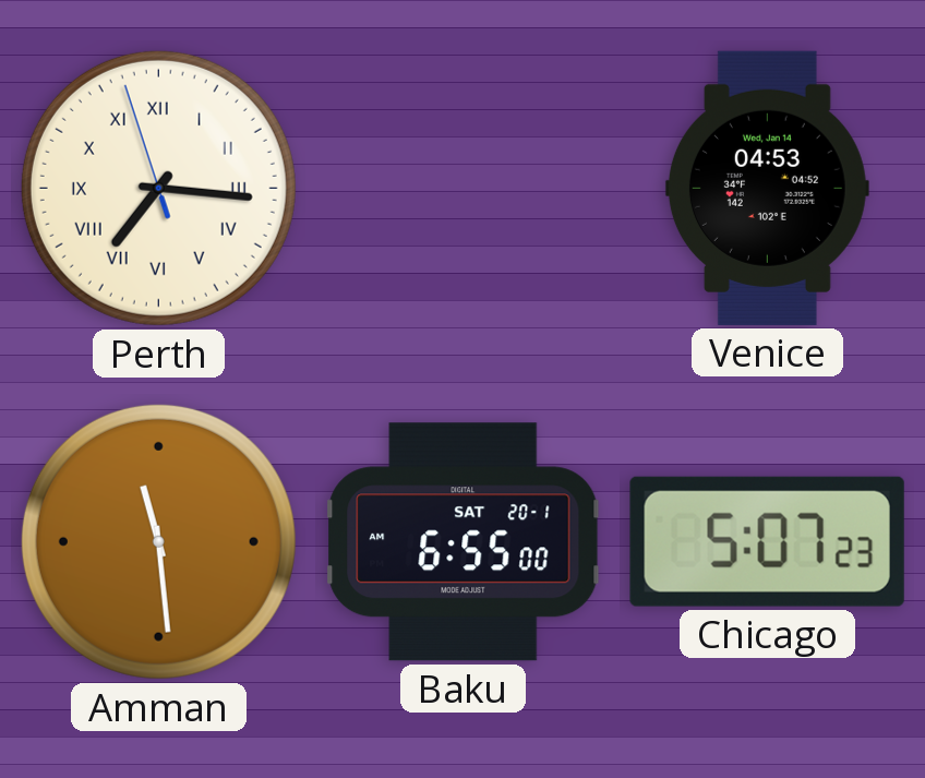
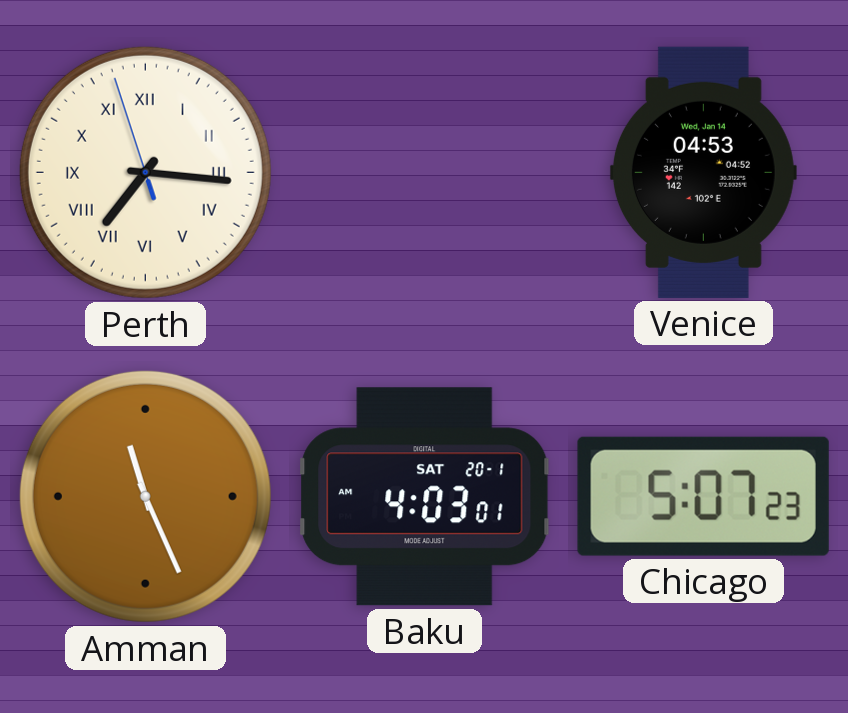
Amman: 11:29 -> 11:26
Baku: 6:55 -> 4:03
